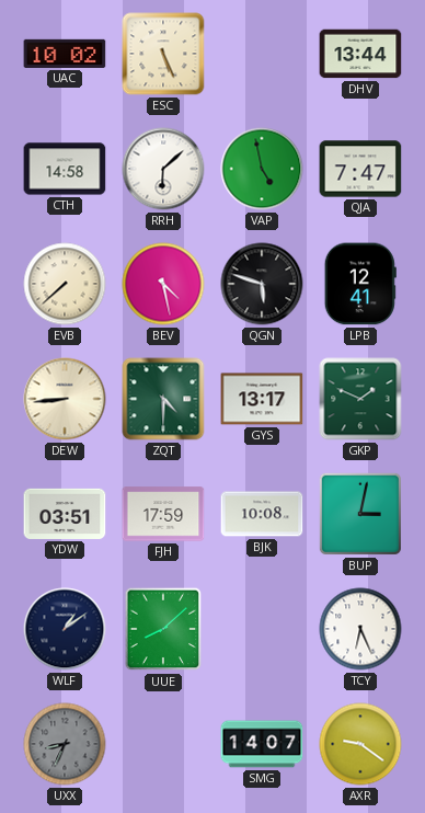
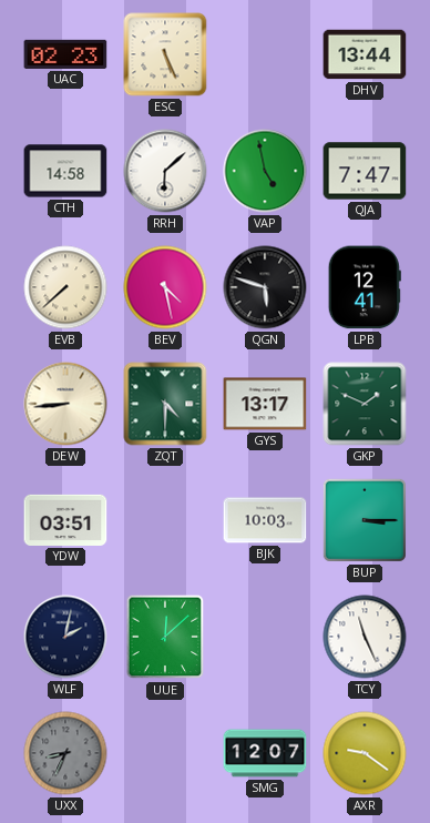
UAC: 10:02 -> 02:23
FJH: 17:59 -> none
BJK: 10:08 -> 10:03
BUP: 3:02 -> 3:15
WLF: 1:09 -> 2:02
UUE: 8:08 -> 12:08
TCY: 6:26 -> 11:26
SMG: 14:07 -> 12:07
